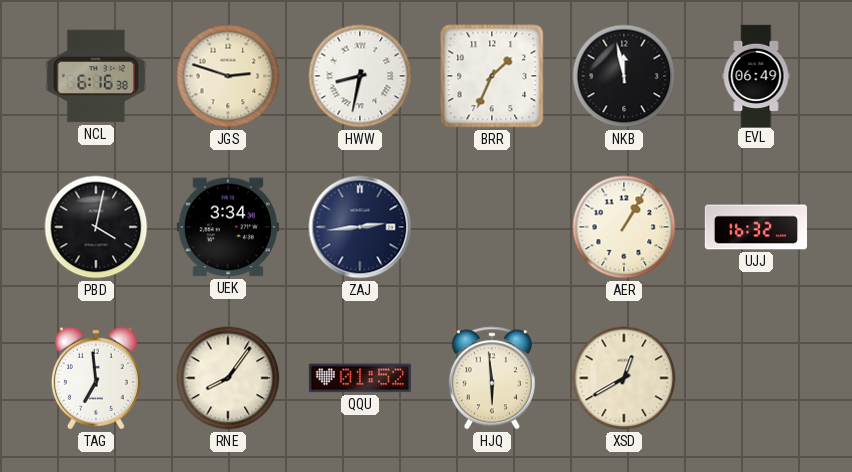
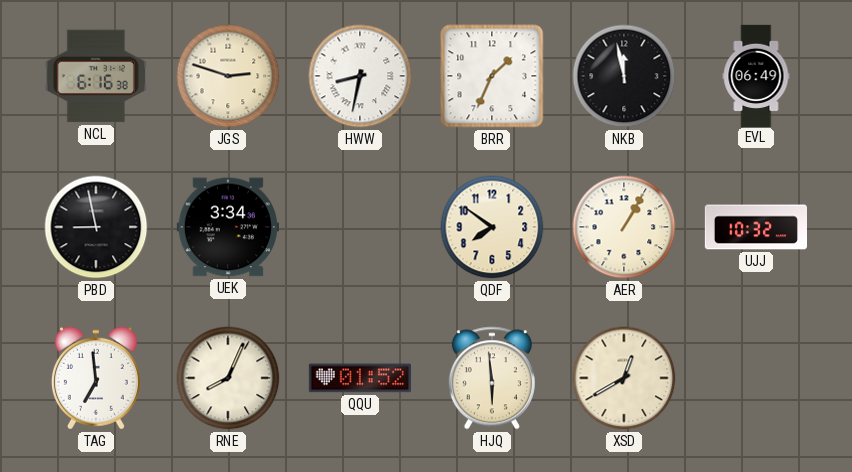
PBD: 4:02 -> 8:58
ZAJ: 2:44 -> none
QDF: none -> 7:51
UJJ: 16:32 -> 10:32
RNE: 8:06 -> 8:04
